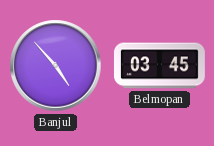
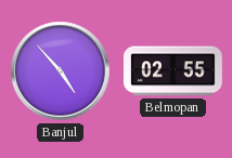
Belmopan: 03:45 -> 02:55
